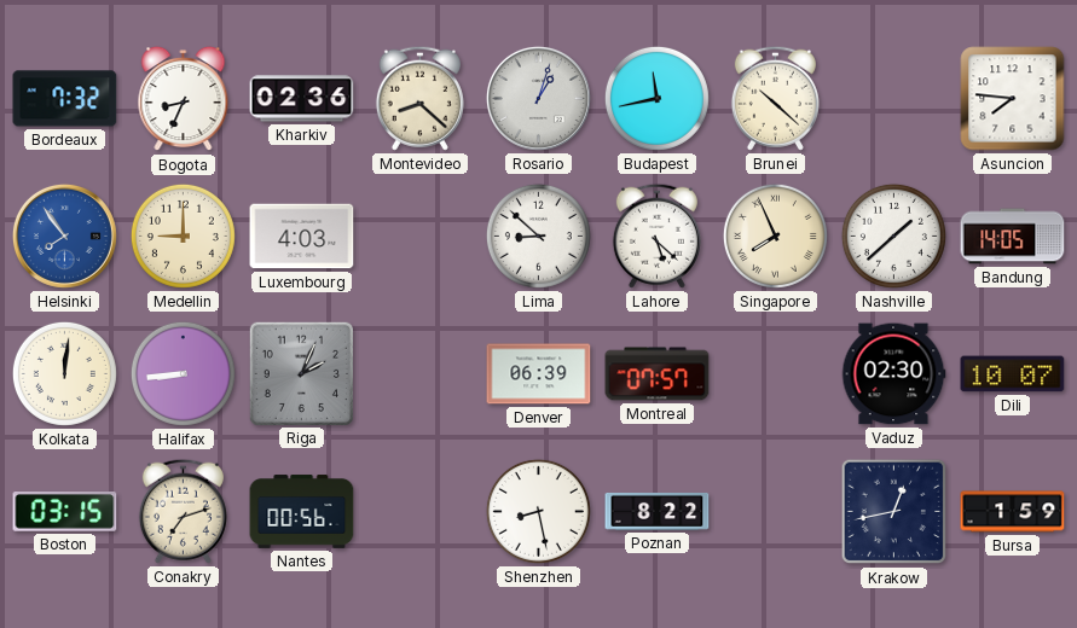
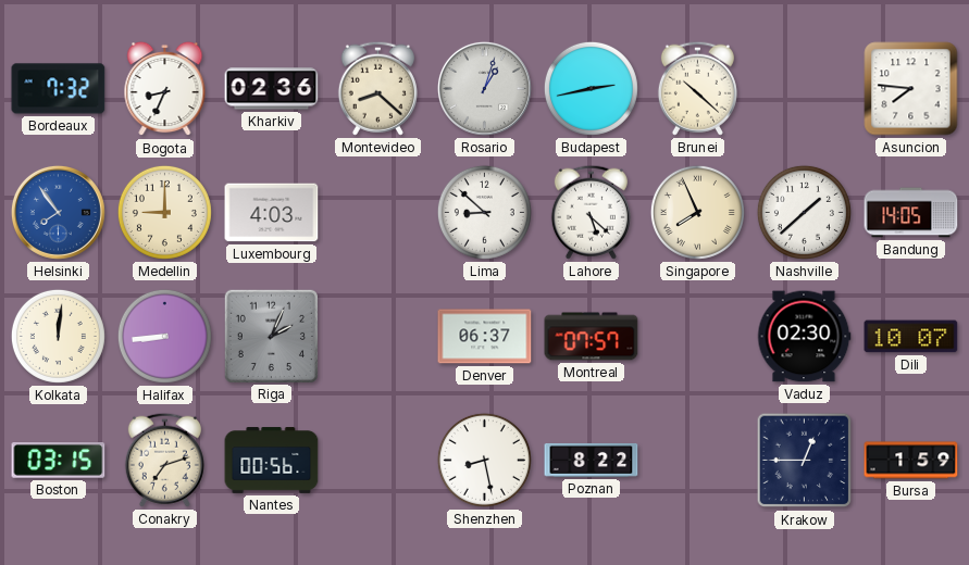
Budapest: 11:43 -> 2:43
Denver: 06:39 -> 06:37
Krakow: 12:43 -> 12:45
